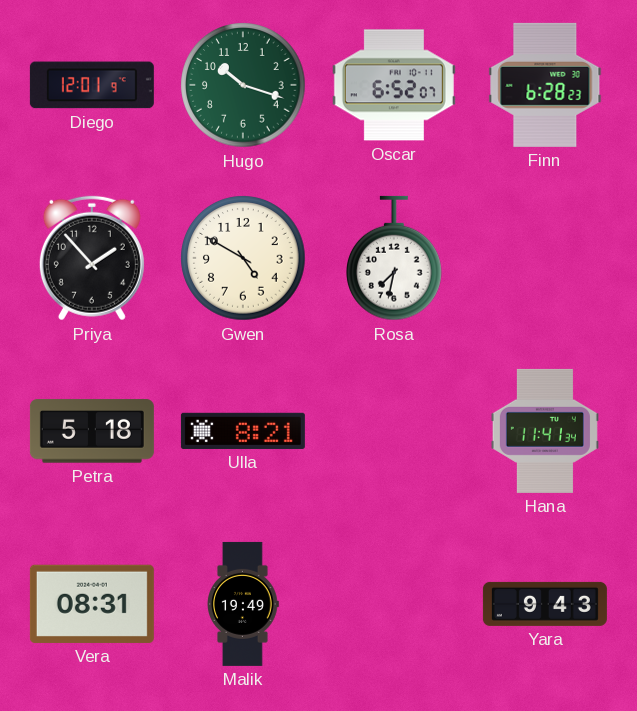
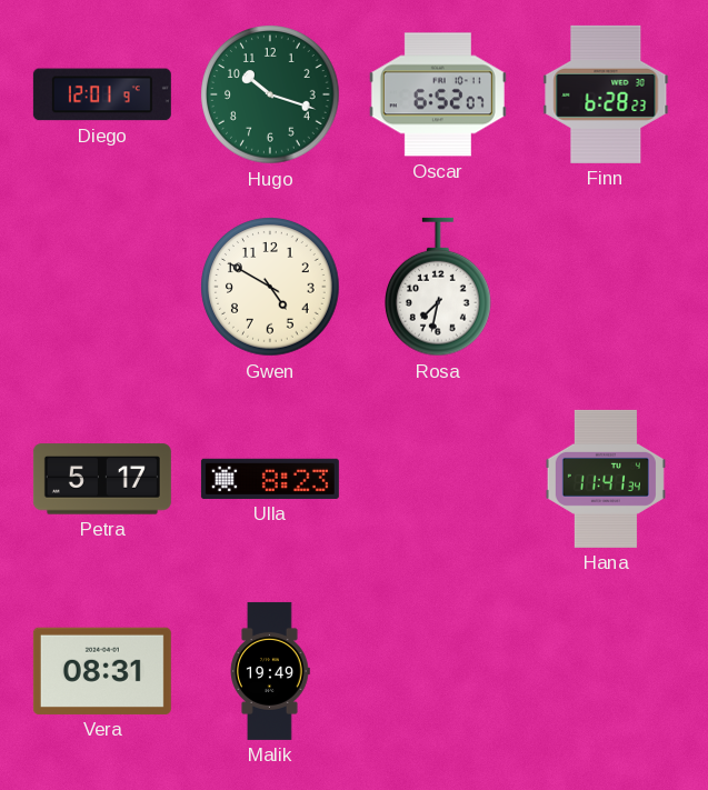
Priya: 1:53 -> none
Petra: 5:18 -> 5:17
Ulla: 8:21 -> 8:23
Yara: 9:43 -> none
